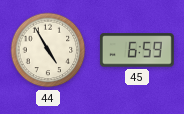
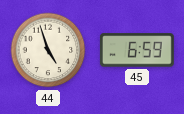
44: 4:55 -> 4:57
